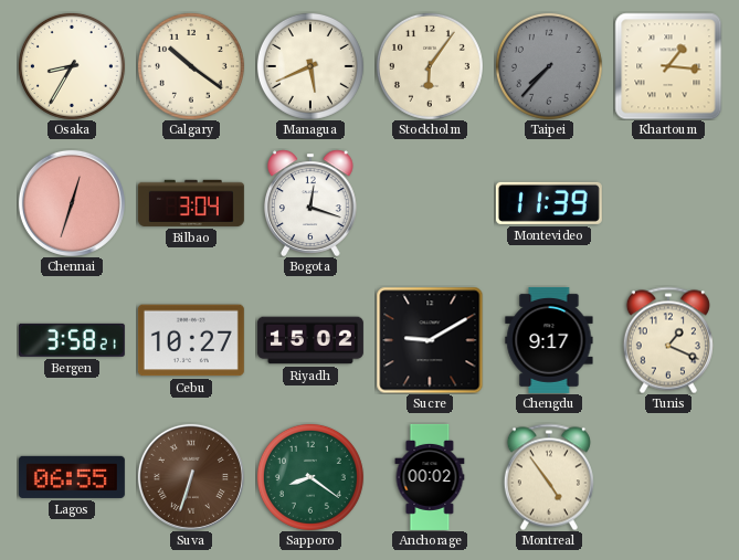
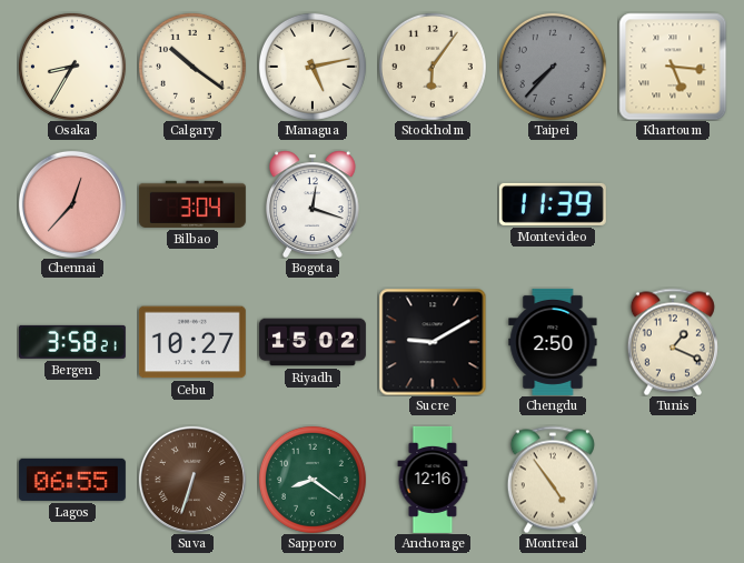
Managua: 5:41 -> 5:13
Khartoum: 1:16 -> 5:16
Chennai: 12:33 -> 12:37
Chengdu: 9:17 -> 2:50
Anchorage: 00:02 -> 12:16
